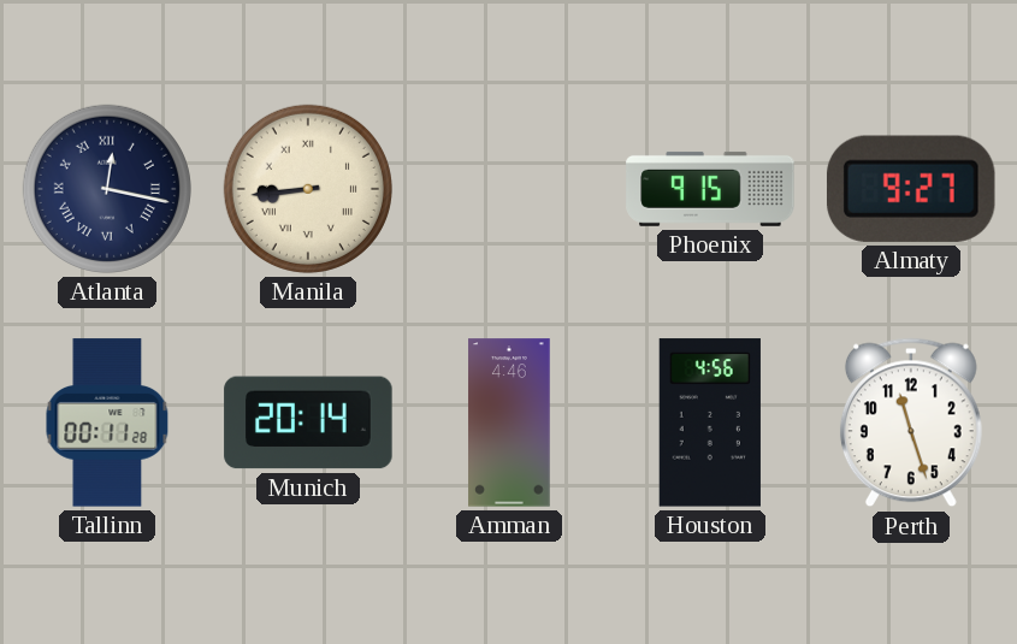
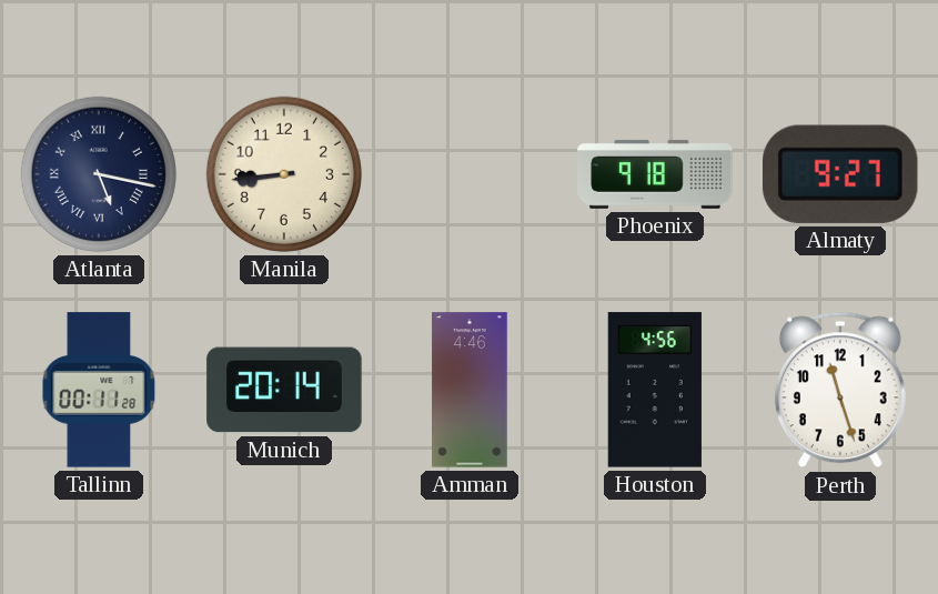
Atlanta: 12:17 -> 5:17
Manila numerals: Roman -> Arabic
Phoenix: 9:15 -> 9:18
